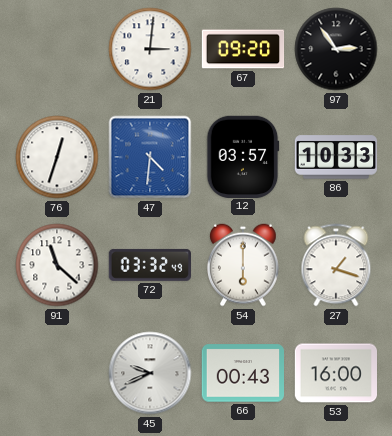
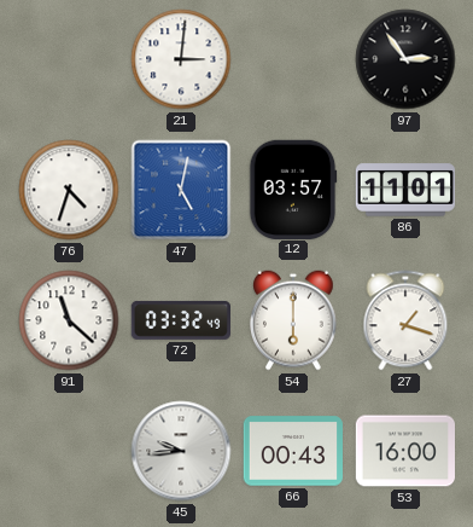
67: 09:20 -> none
76: 12:33 -> 4:33
47: 4:31 -> 5:02
86: 10:33 -> 11:01
45: 9:41 -> 9:44
